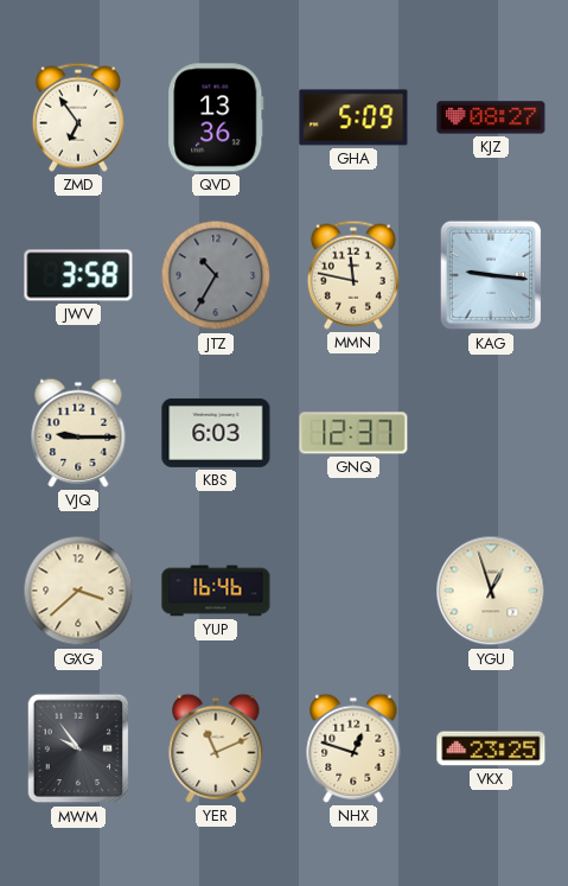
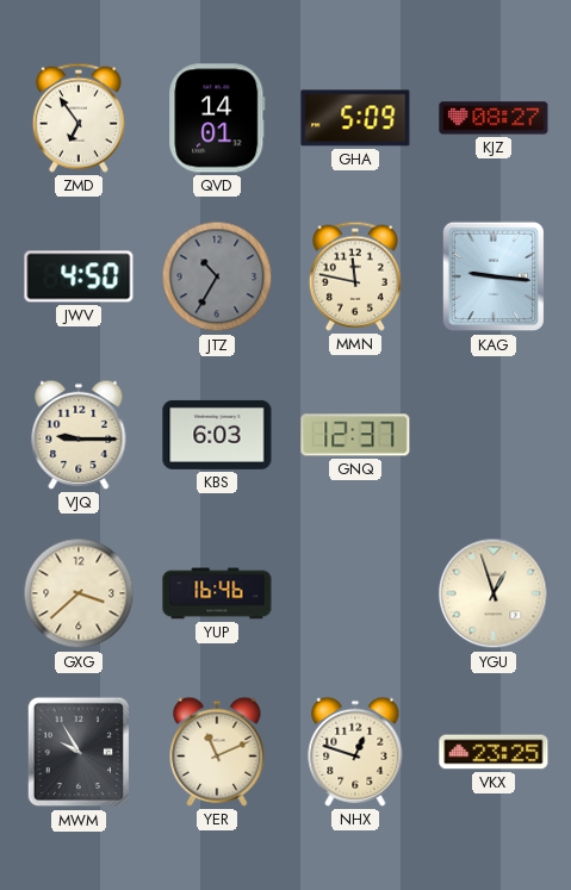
QVD: 13:36 -> 14:01
JWV: 3:58 -> 4:50
MWM: 9:54 -> 9:55
